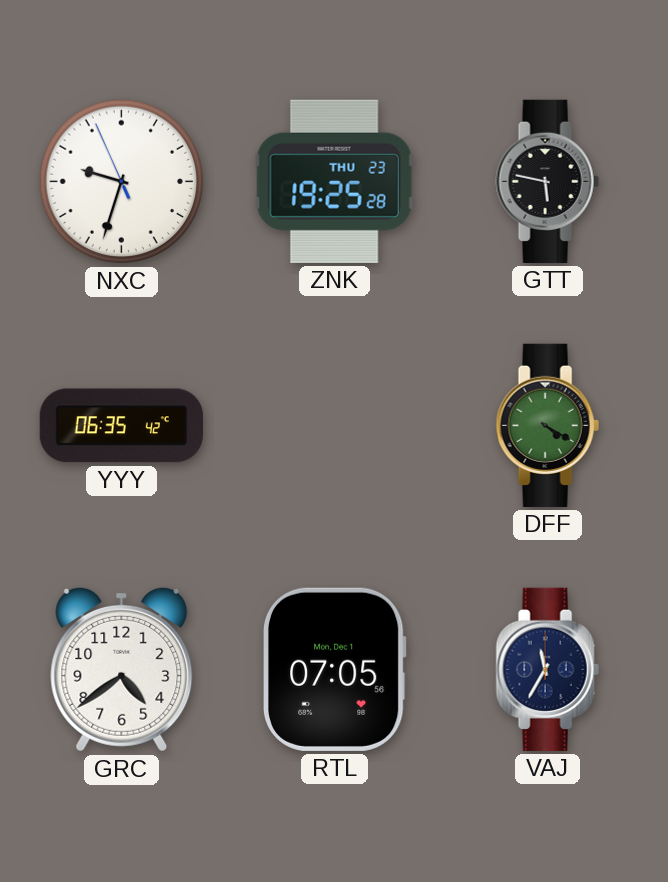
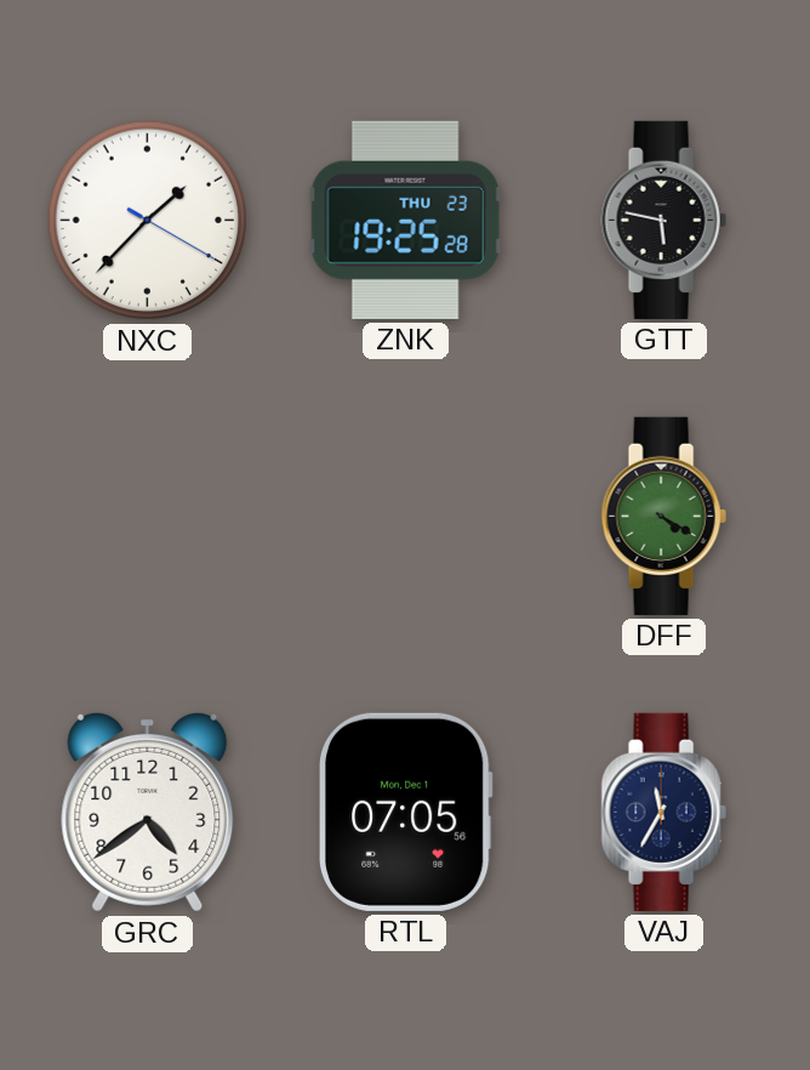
NXC: 9:32 -> 1:37
YYY: 06:35 -> none
